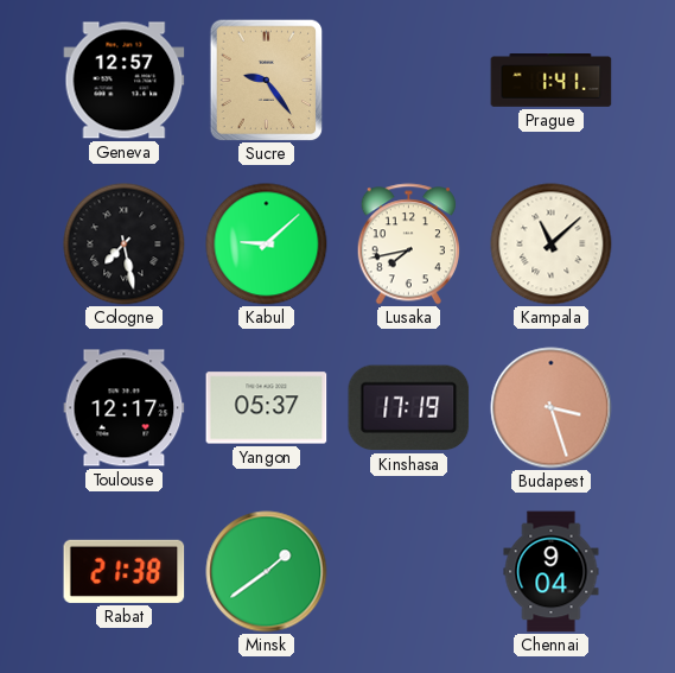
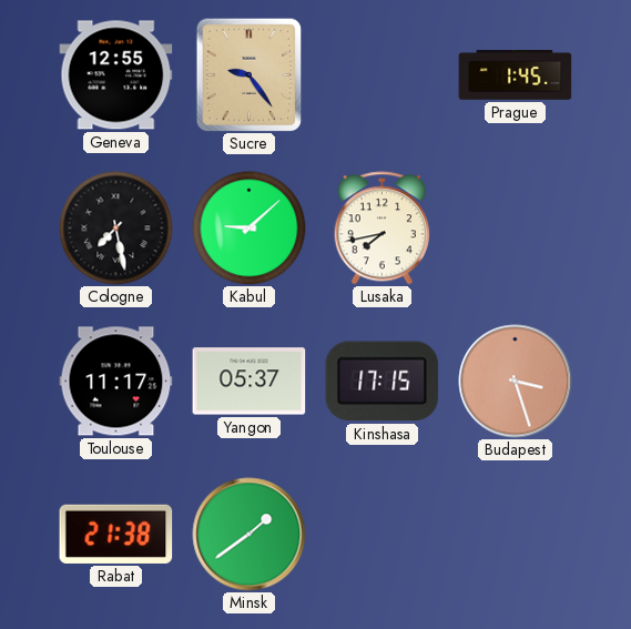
Geneva: 12:57 -> 12:55
Prague: 1:41 -> 1:45
Kampala: 11:08 -> none
Toulouse: 12:17 -> 11:17
Kinshasa: 17:19 -> 17:15
Chennai: 9:04 -> none
